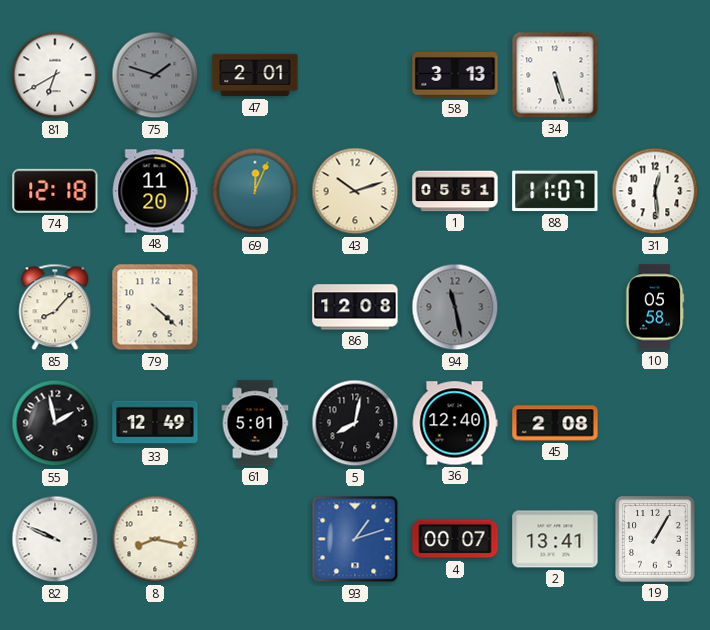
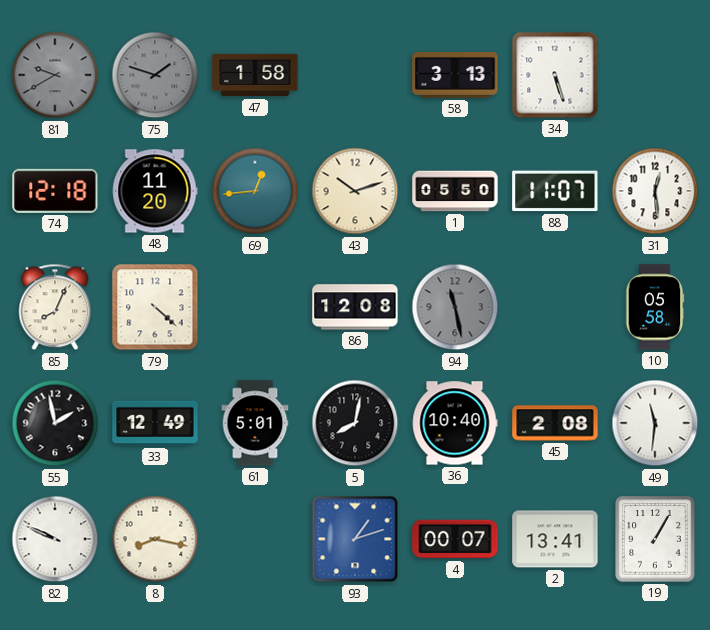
81: 6:40 -> 9:40
81 dial: white -> grey
47: 2:01 -> 1:58
69: 12:04 -> 12:44
1: 05:51 -> 05:50
85: 8:07 -> 8:04
36: 12:40 -> 10:40
49: none -> 11:31
